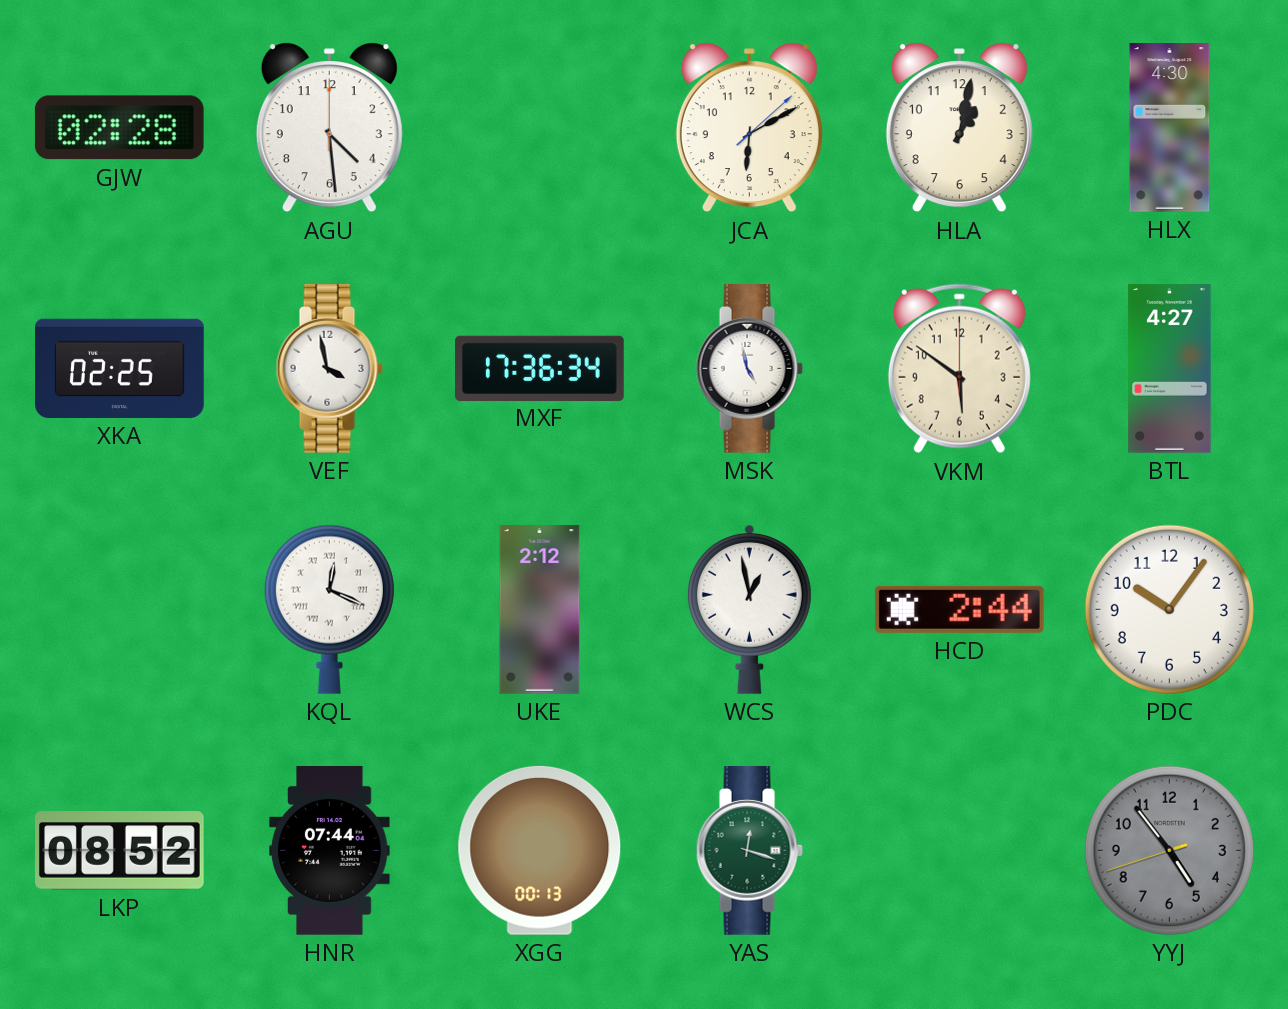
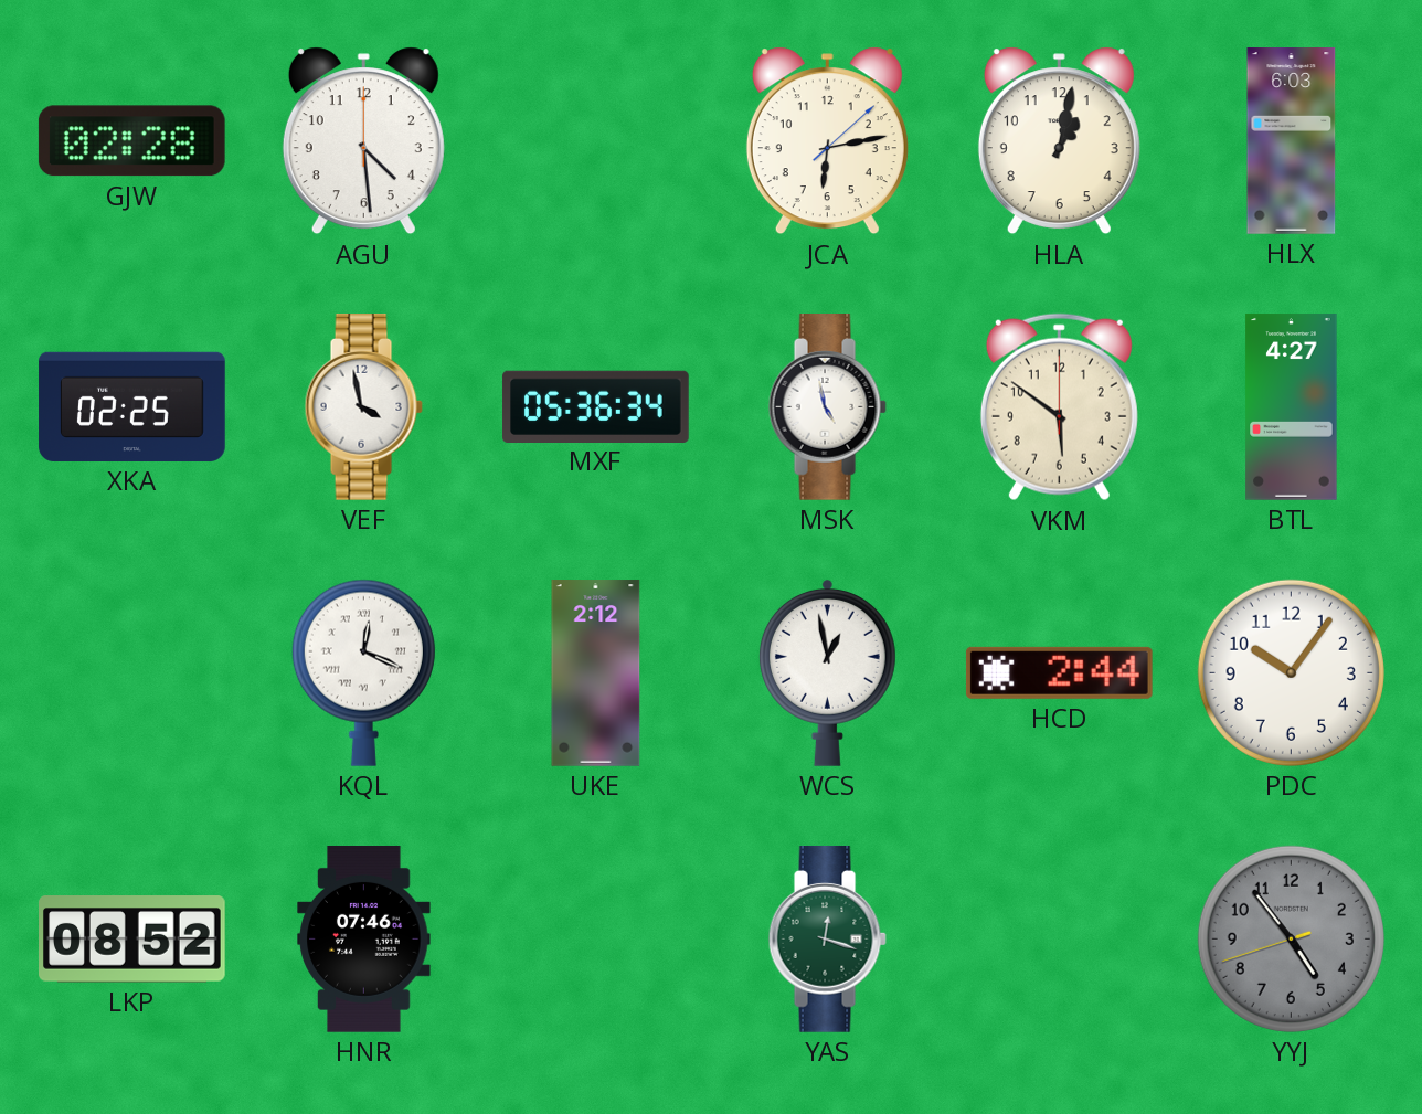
JCA: 6:10 -> 6:13
HLX: 4:30 -> 6:03
MXF: 17:36 -> 05:36
HNR: 07:44 -> 07:46
XGG: 00:13 -> none
